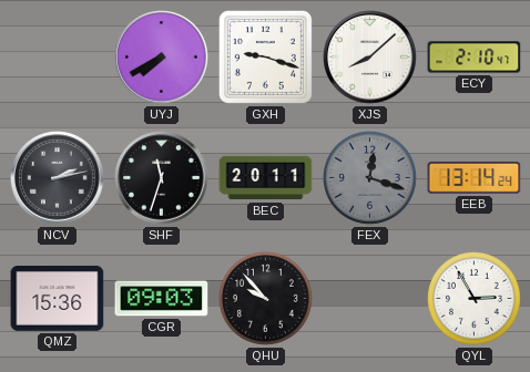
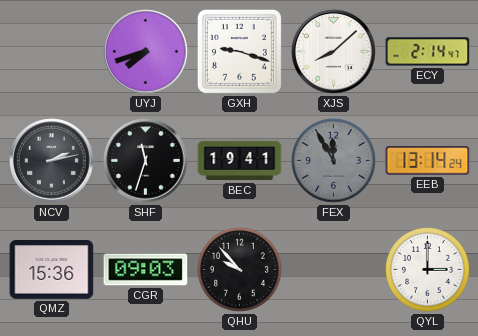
UYJ: 7:40 -> 7:42
ECY: 2:10 -> 2:14
BEC: 20:11 -> 19:41
FEX: 12:18 -> 11:55
QYL: 2:55 -> 3:00
